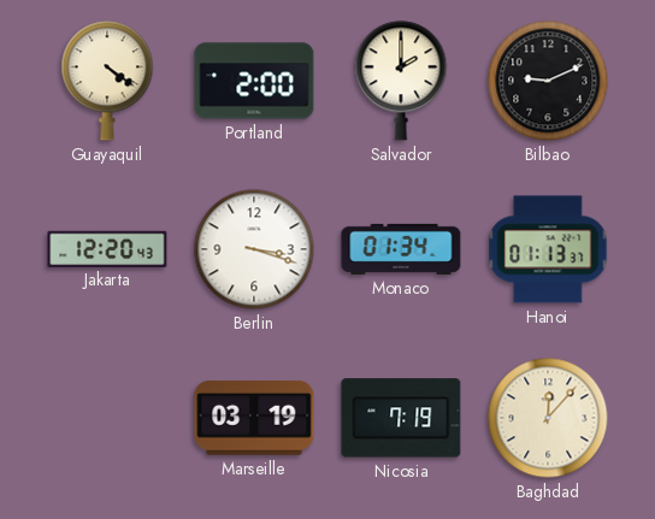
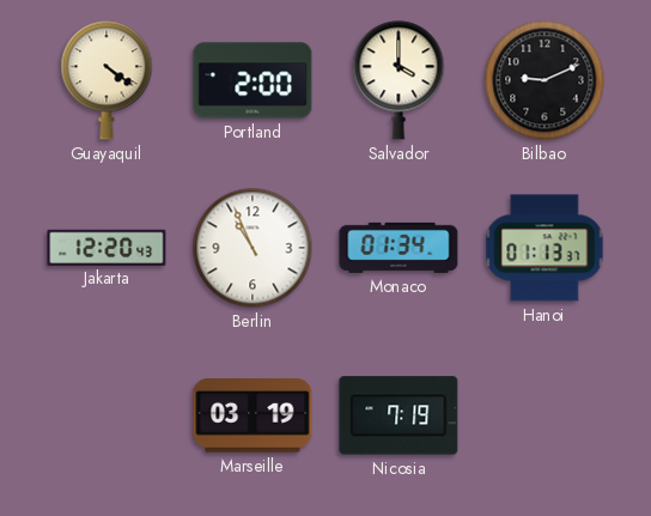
Salvador: 2:00 -> 4:00
Berlin: 3:18 -> 10:56
Baghdad: 12:07 -> none
